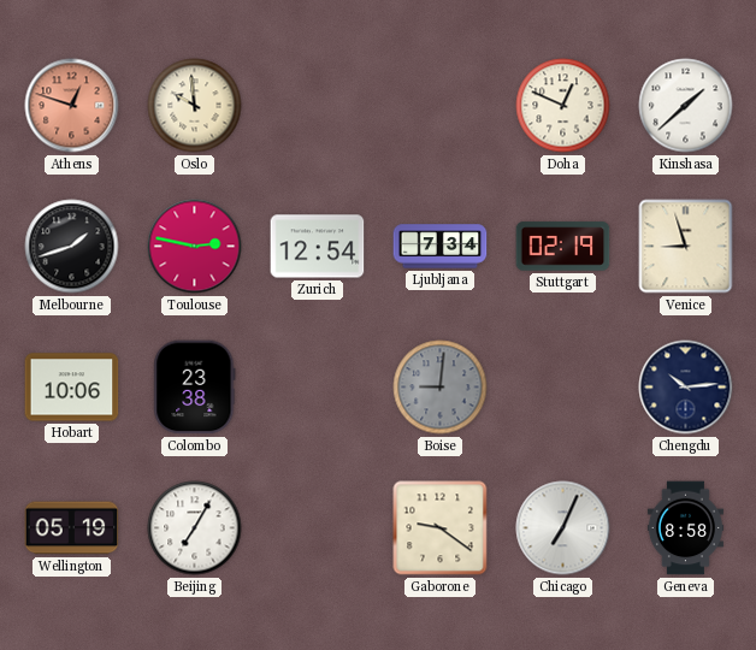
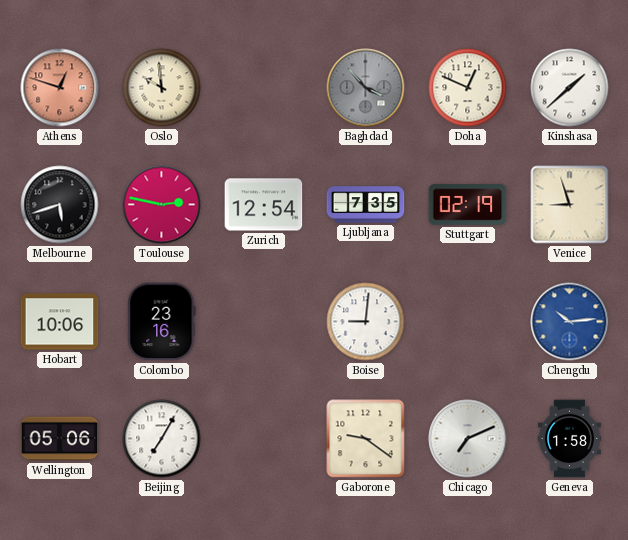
Baghdad: none -> 3:53
Melbourne: 1:42 -> 5:42
Ljubljana: 7:34 -> 7:35
Colombo: 23:38 -> 23:16
Boise dial: grey -> white
Chengdu dial: navy -> blue
Wellington: 05:19 -> 05:06
Chicago: 7:04 -> 7:11
Geneva: 8:58 -> 1:58
